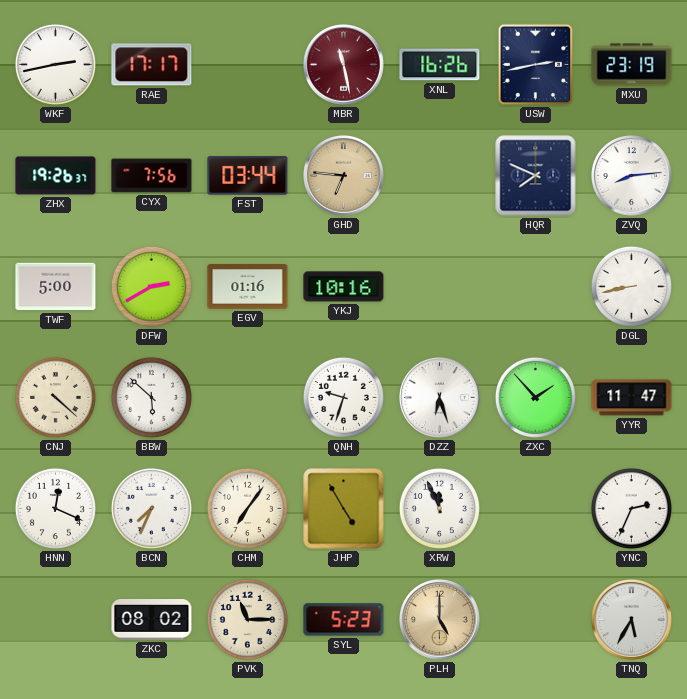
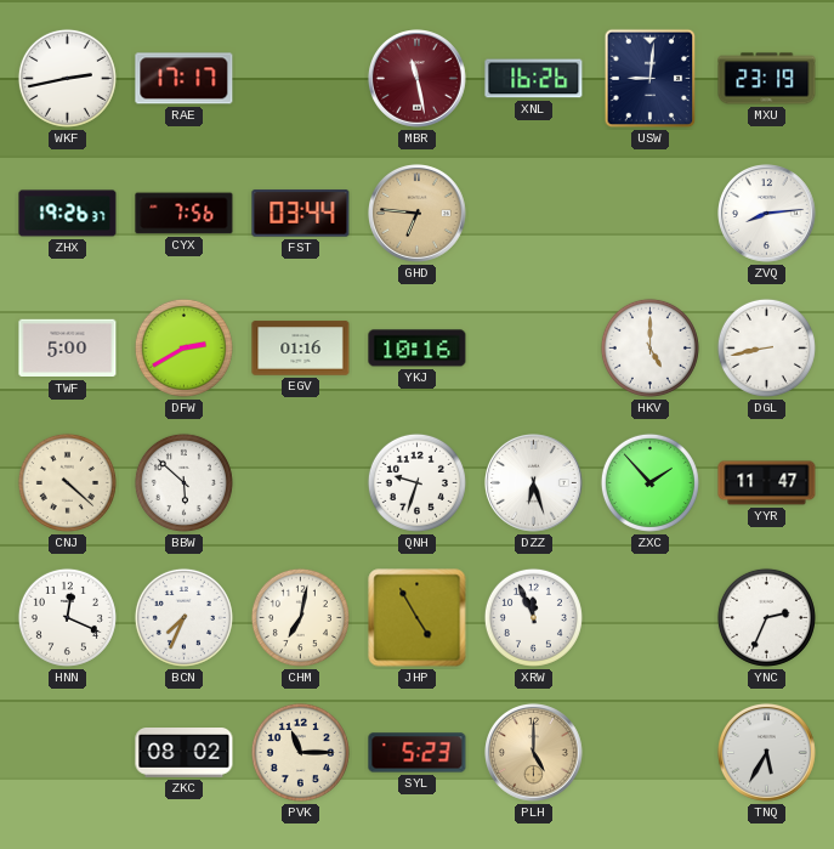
USW: 2:43 -> 9:01
HQR: 7:49 -> none
HKV: none -> 5:00
CHM: 7:06 -> 7:02
